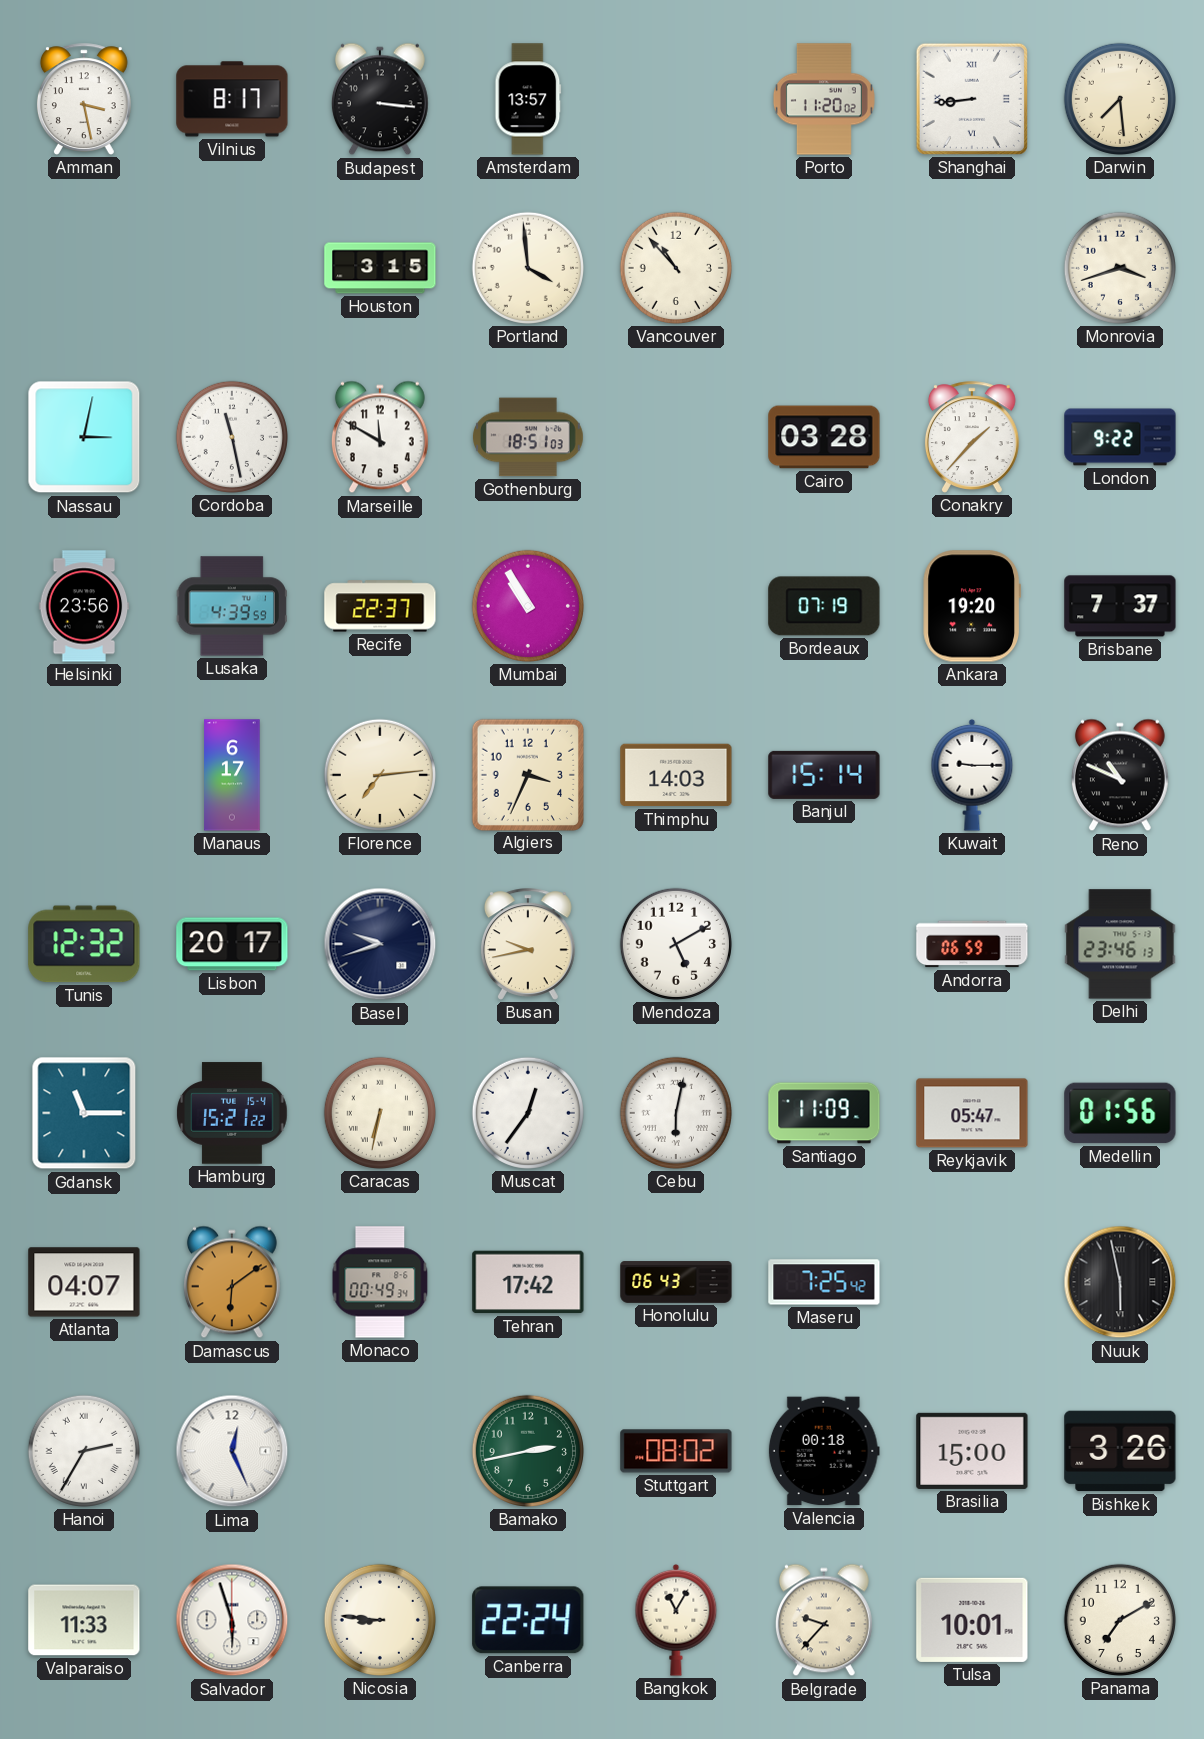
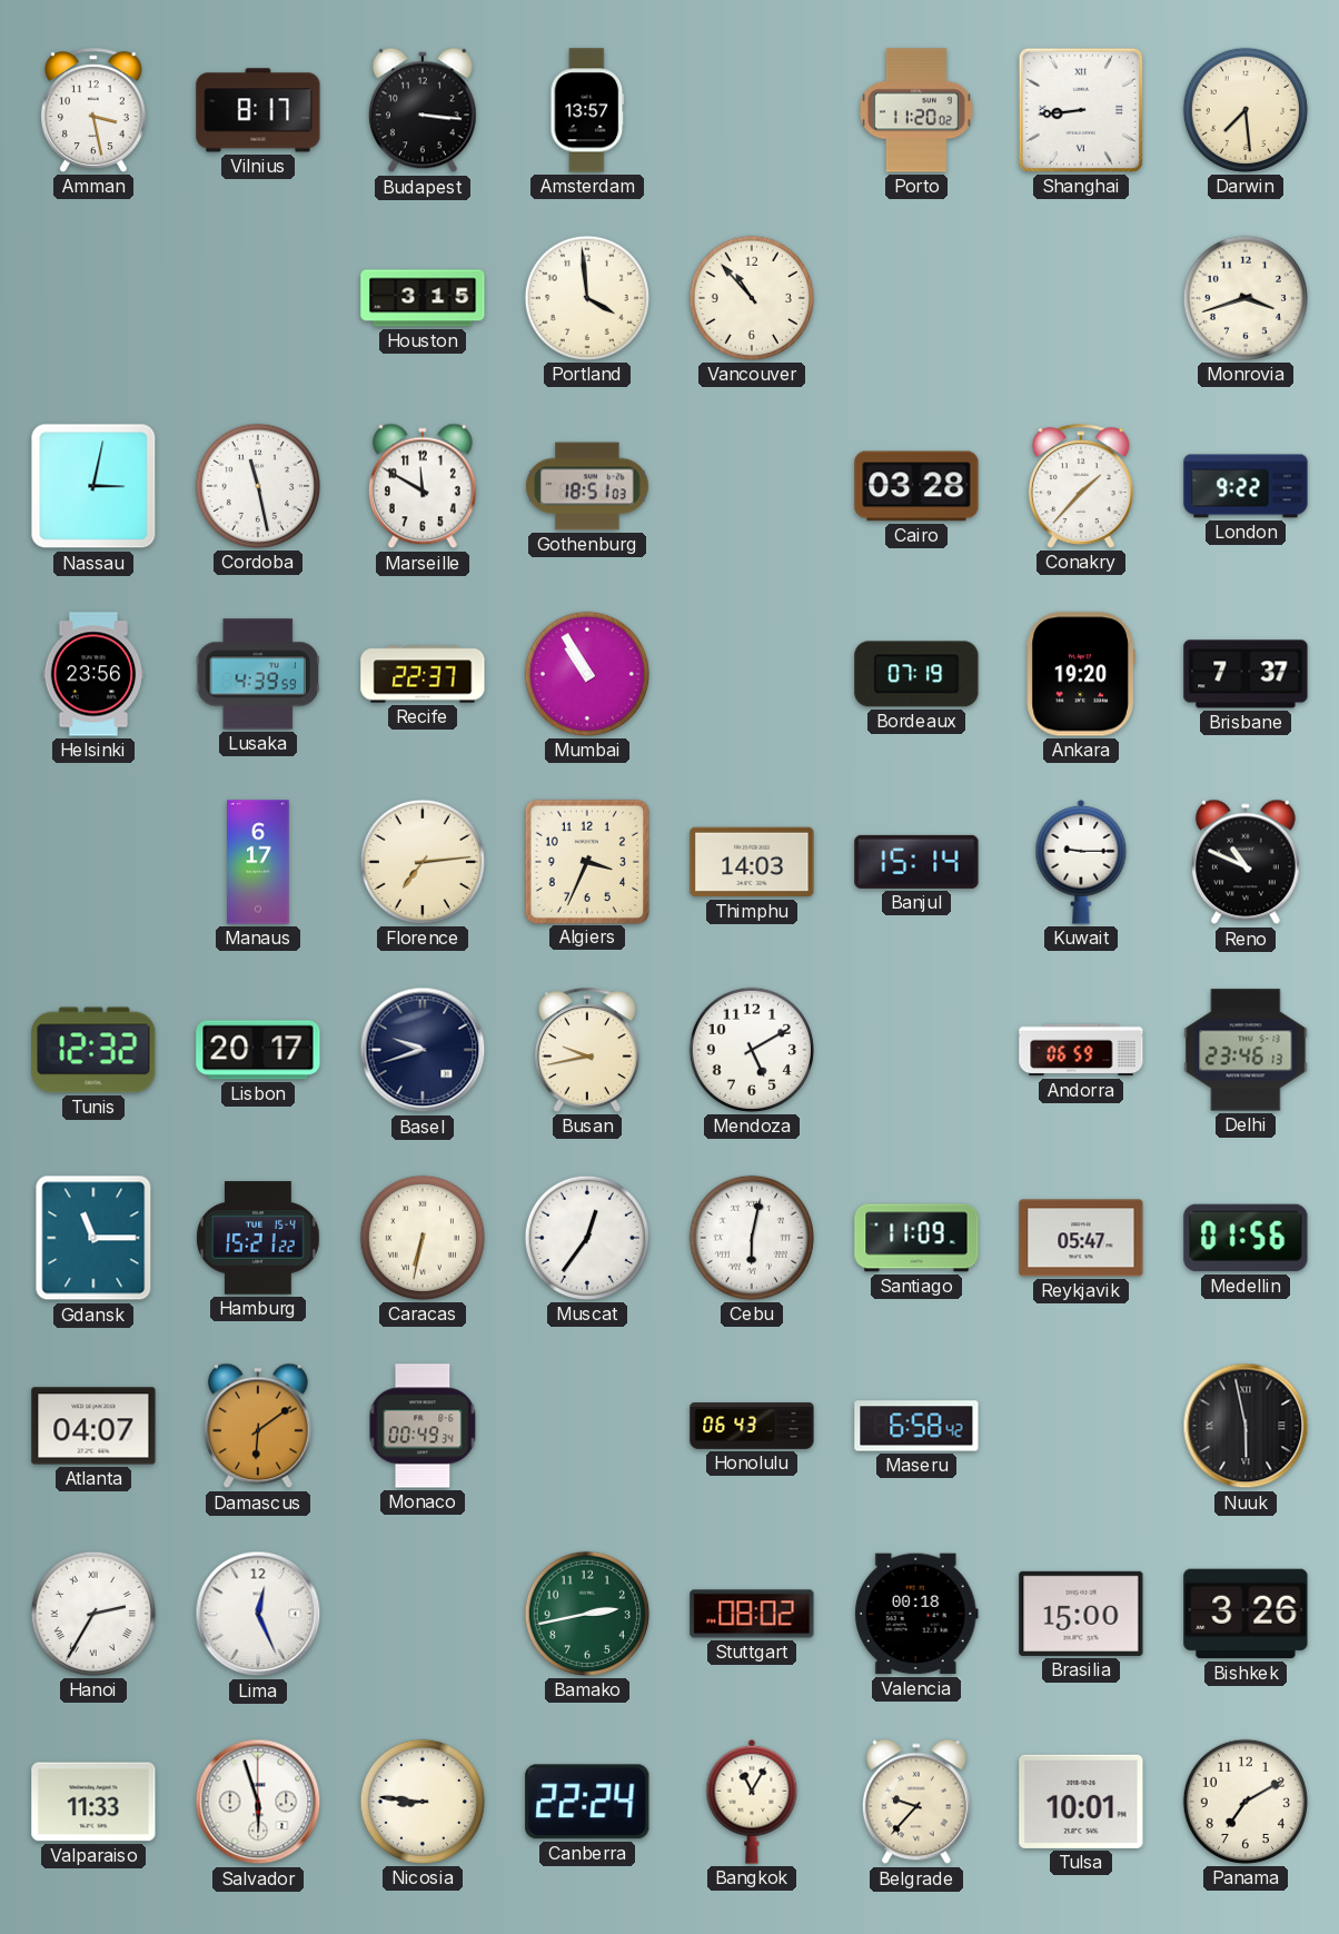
Tehran: 17:42 -> none
Maseru: 7:25 -> 6:58
